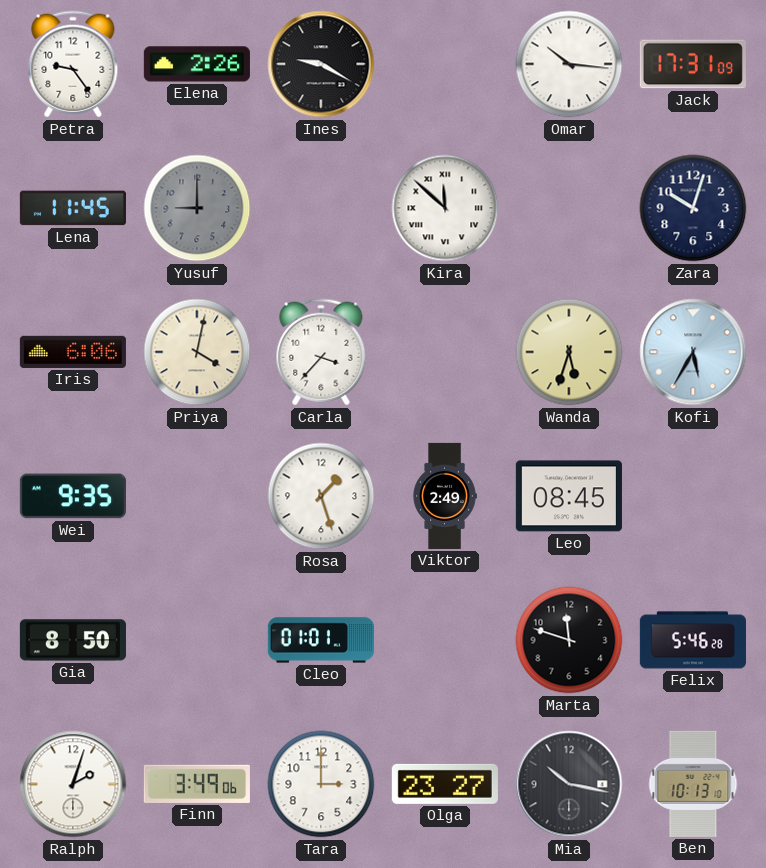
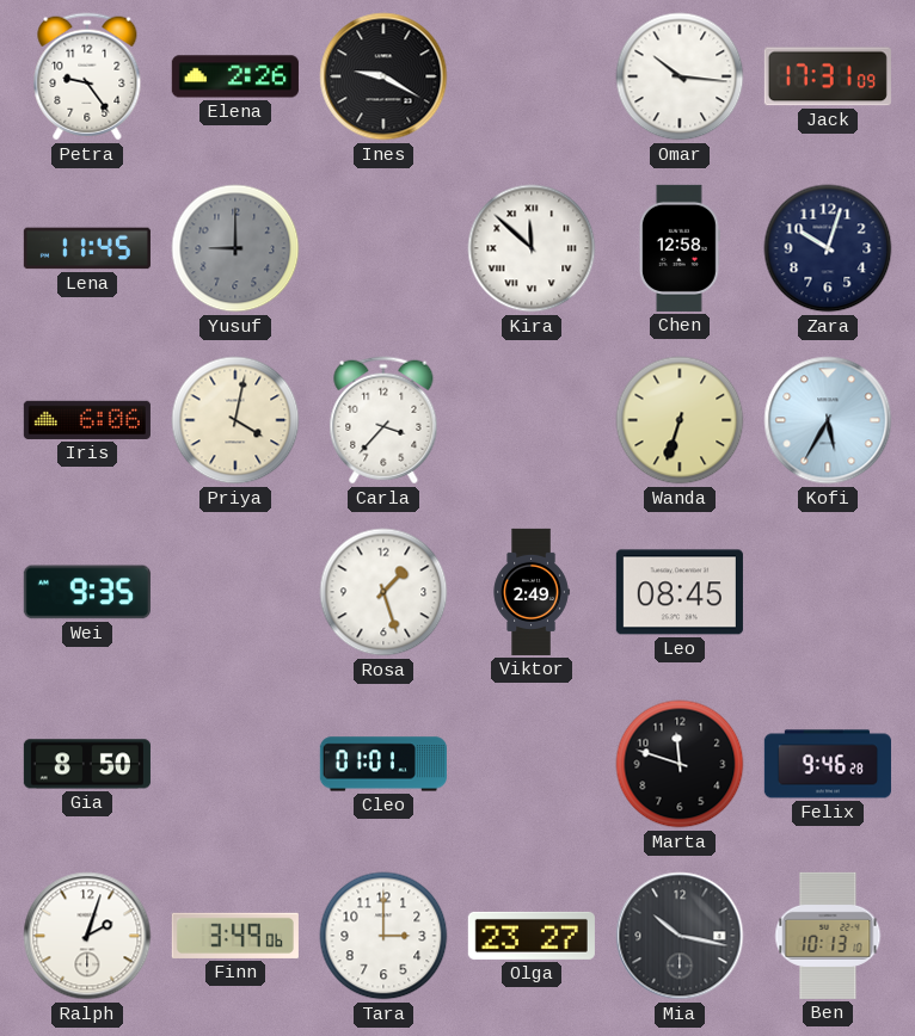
Chen: none -> 12:58
Wanda: 5:33 -> 6:33
Felix: 5:46 -> 9:46
